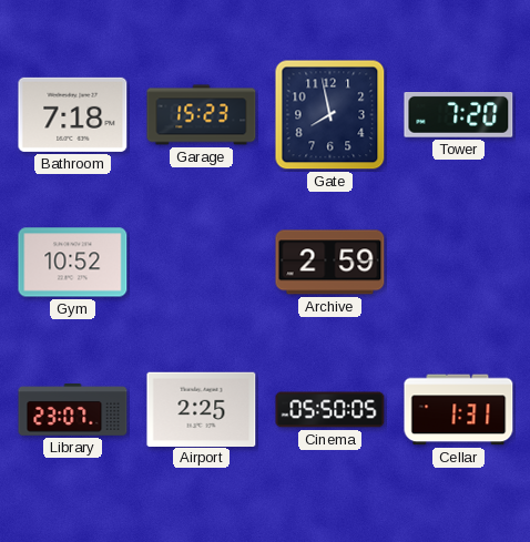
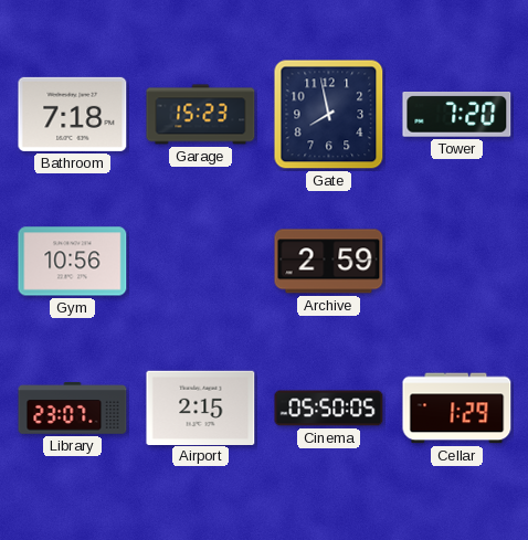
Gym: 10:52 -> 10:56
Airport: 2:25 -> 2:15
Cellar: 1:31 -> 1:29
